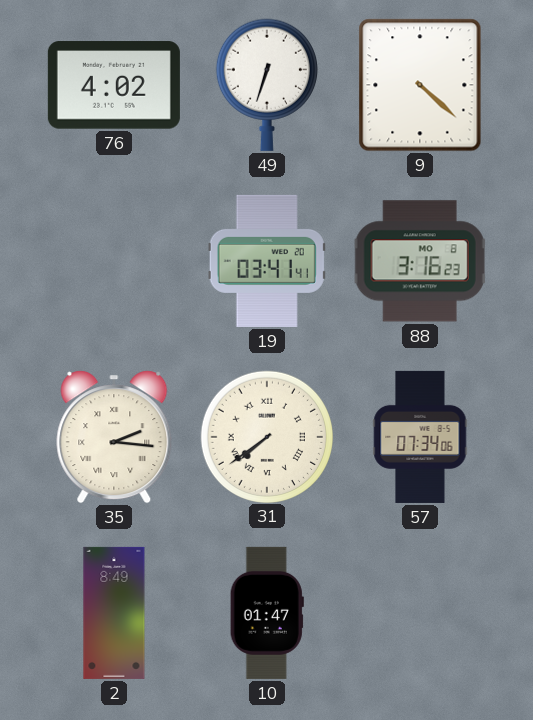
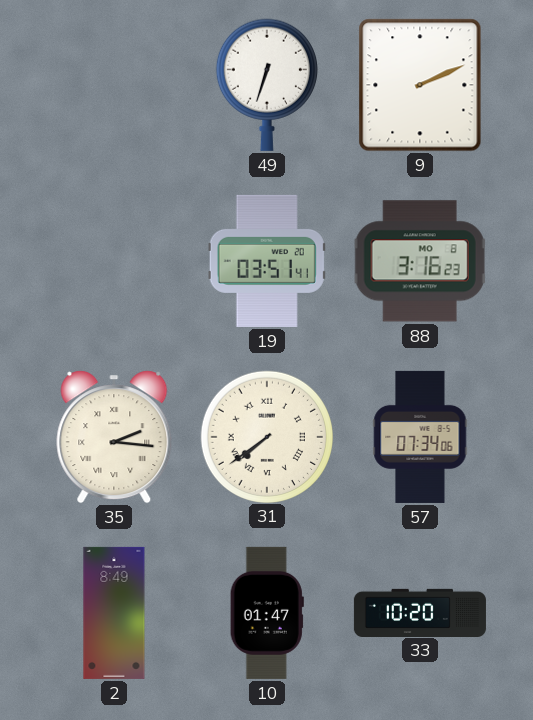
76: 4:02 -> none
9: 4:22 -> 2:11
19: 03:41 -> 03:51
33: none -> 10:20
